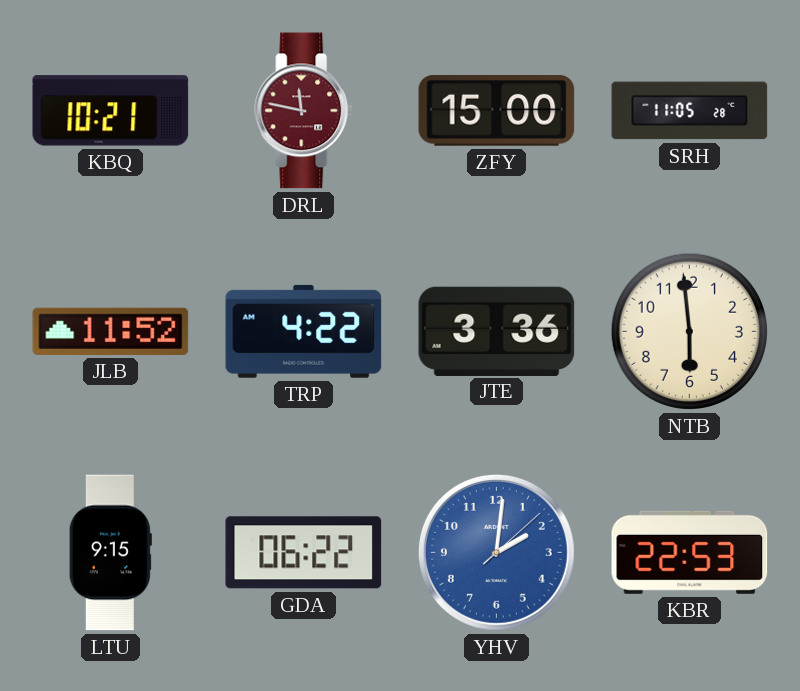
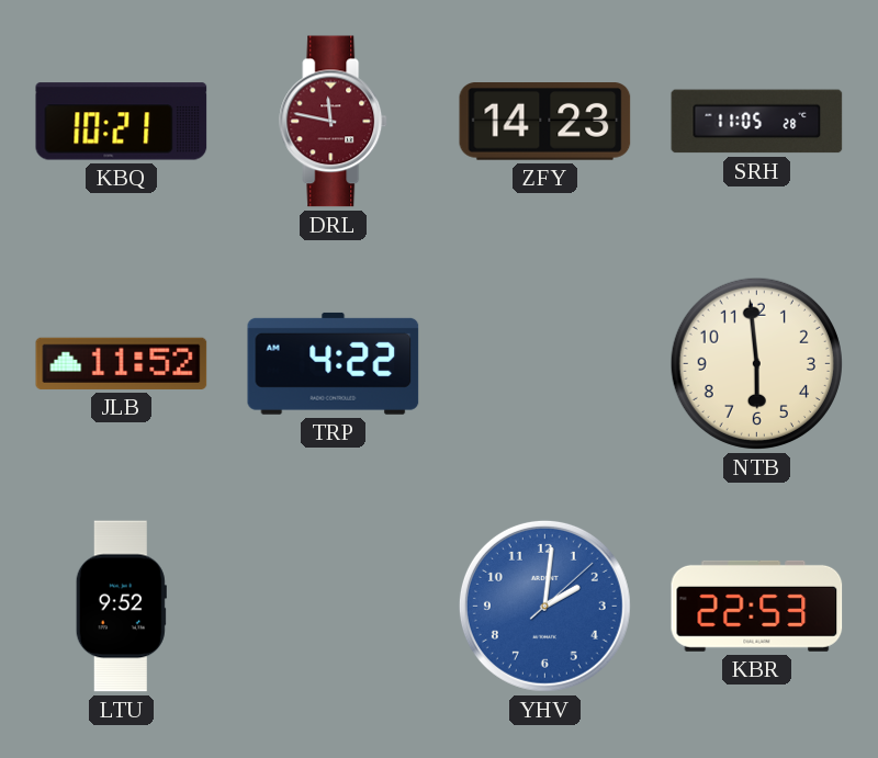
ZFY: 15:00 -> 14:23
JTE: 3:36 -> none
LTU: 9:15 -> 9:52
GDA: 06:22 -> none
